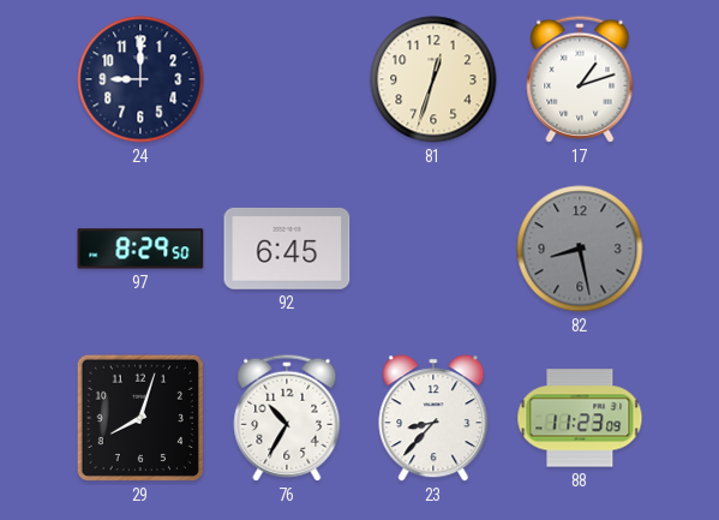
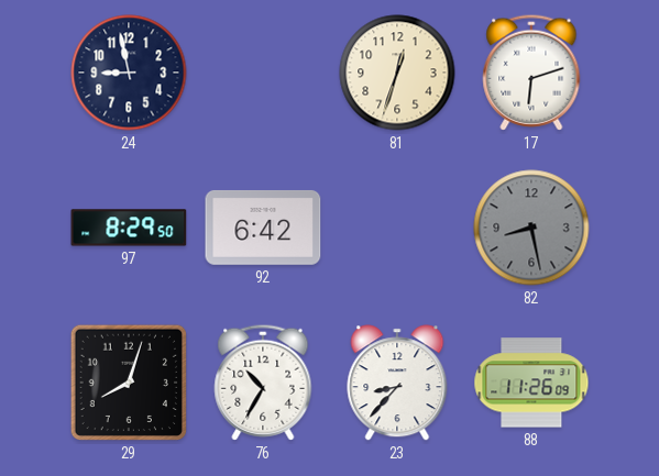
24: 9:00 -> 8:58
17: 1:12 -> 6:12
92: 6:45 -> 6:42
88: 11:23 -> 11:26
